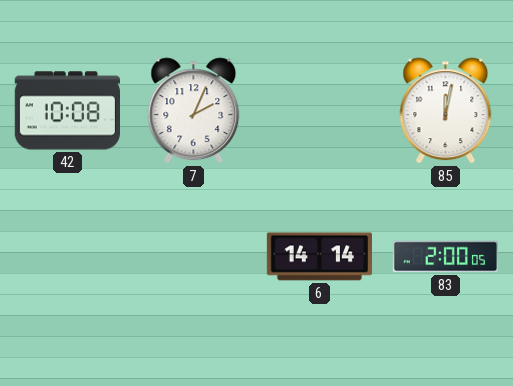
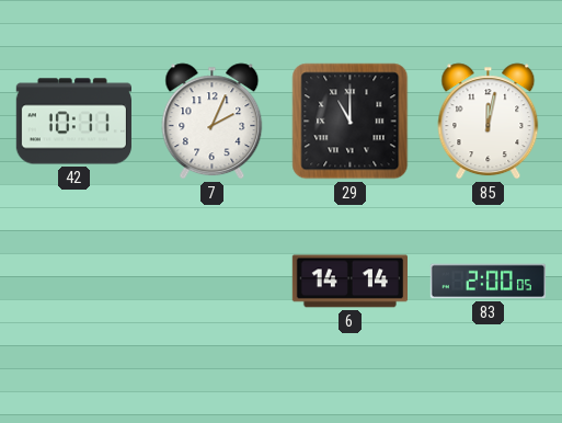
42: 10:08 -> 10:11
29: none -> 11:00
